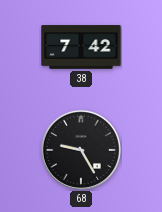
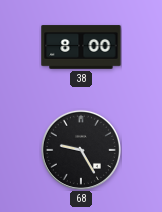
38: 7:42 -> 8:00
